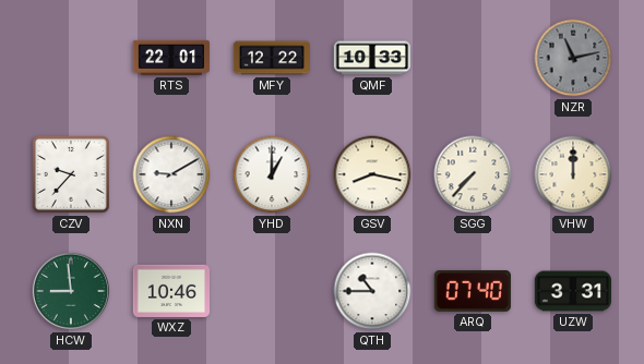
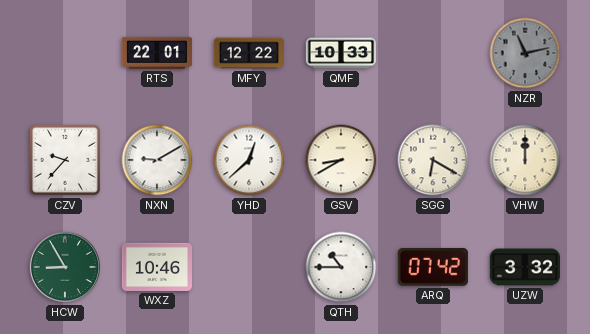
YHD: 1:00 -> 12:38
GSV: 8:17 -> 8:40
SGG: 7:37 -> 6:20
HCW: 8:59 -> 8:55
ARQ: 07:40 -> 07:42
UZW: 3:31 -> 3:32
